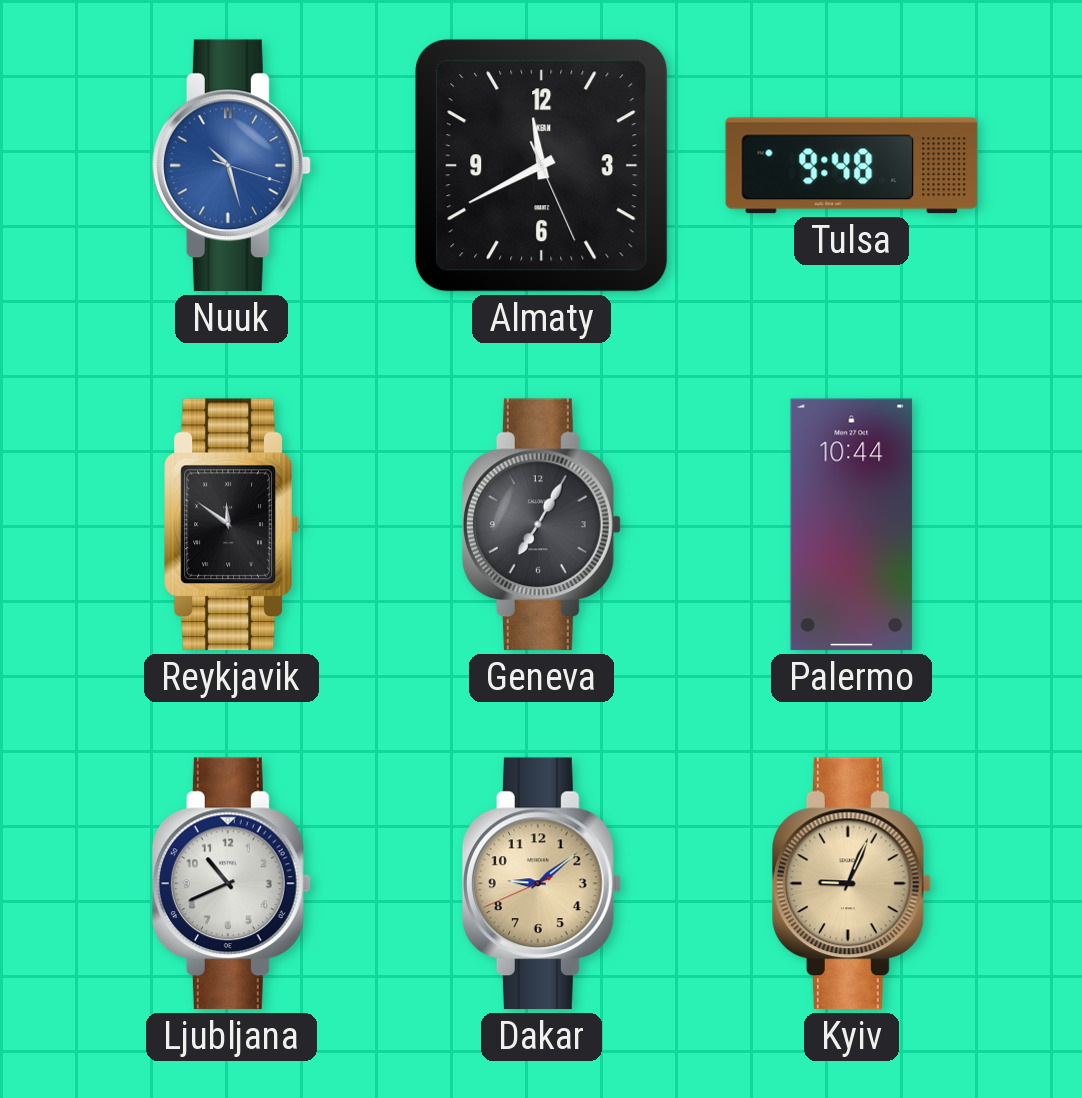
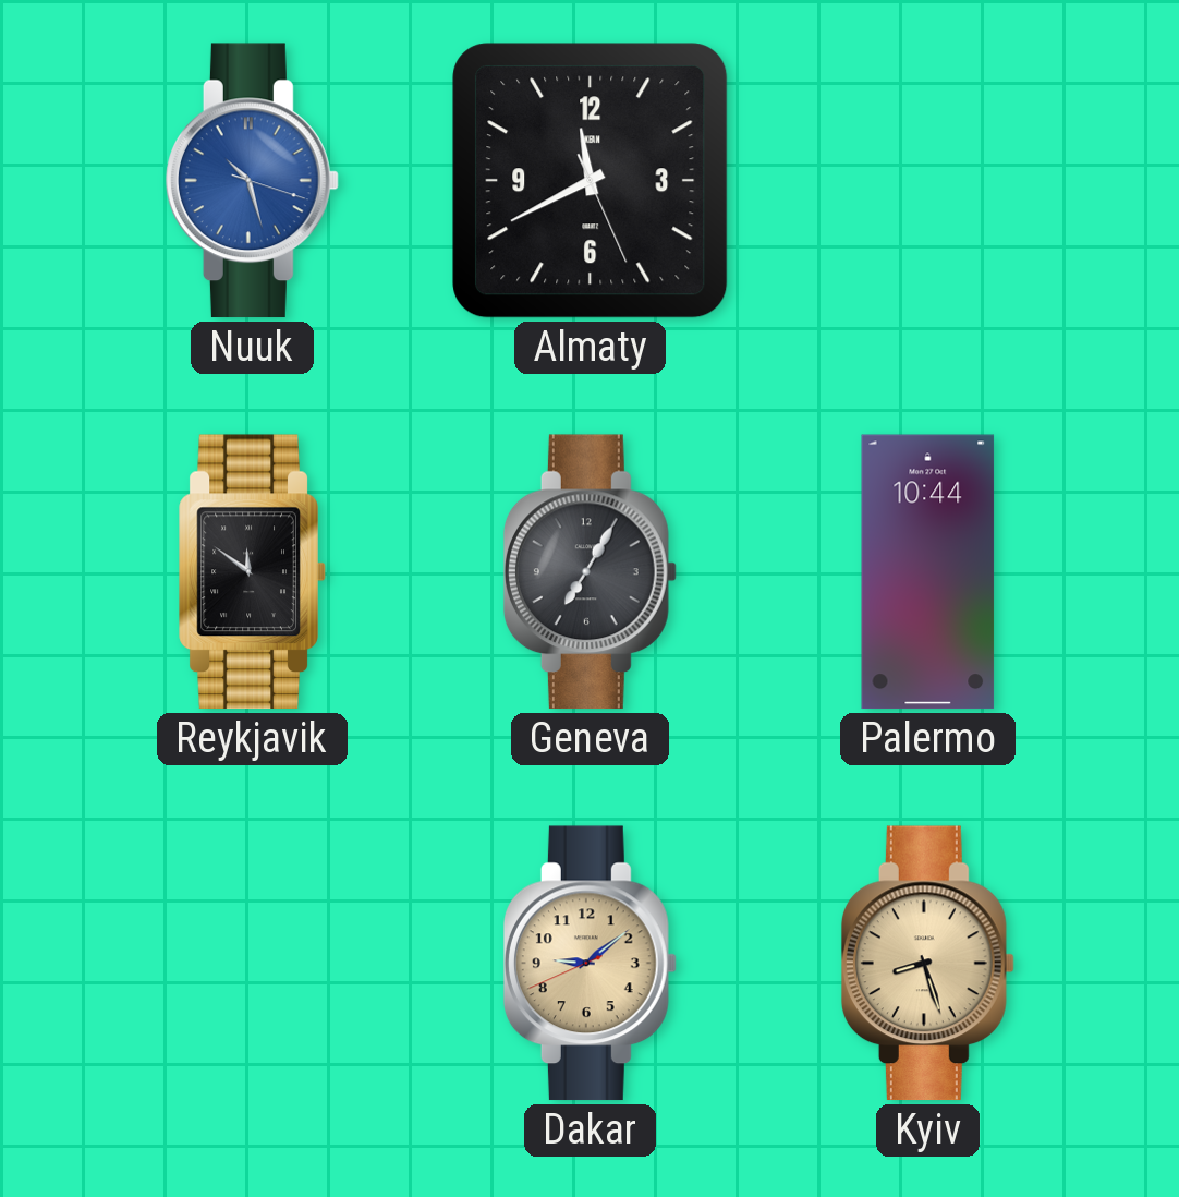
Tulsa: 9:48 -> none
Ljubljana: 10:41 -> none
Kyiv: 9:04 -> 8:27
